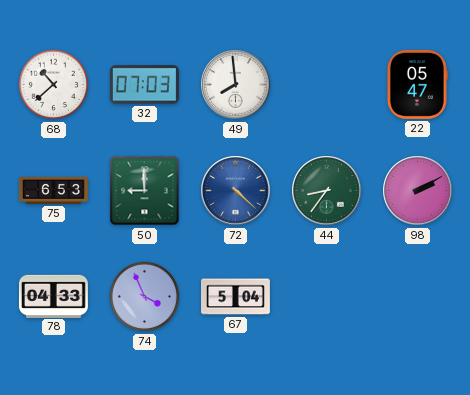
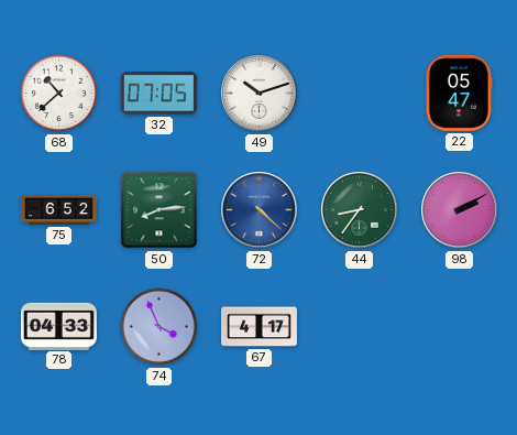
32: 07:03 -> 07:05
49: 7:59 -> 10:12
75: 6:53 -> 6:52
50: 9:00 -> 8:14
67: 5:04 -> 4:17
